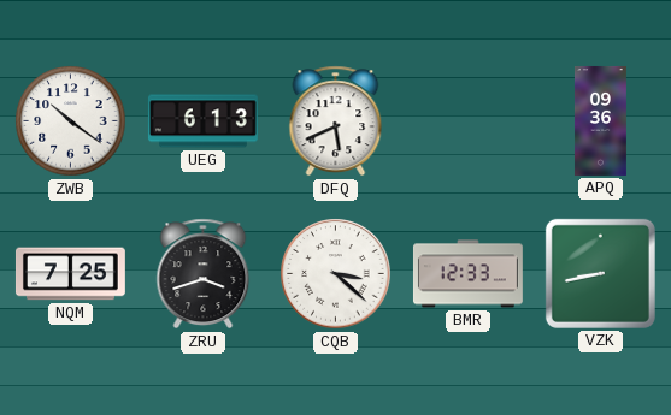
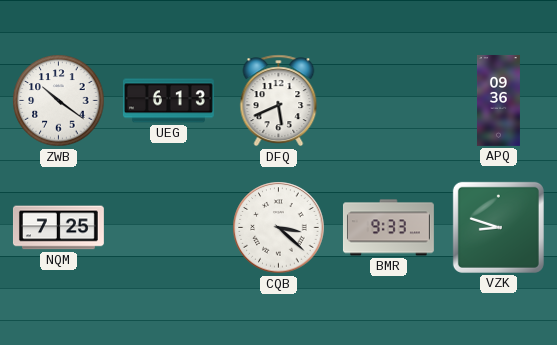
ZRU: 3:42 -> none
BMR: 12:33 -> 9:33
VZK: 8:43 -> 8:48
